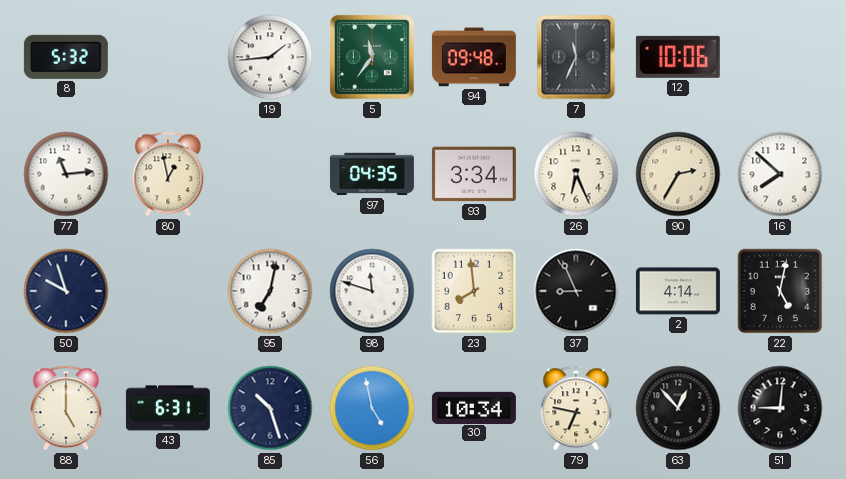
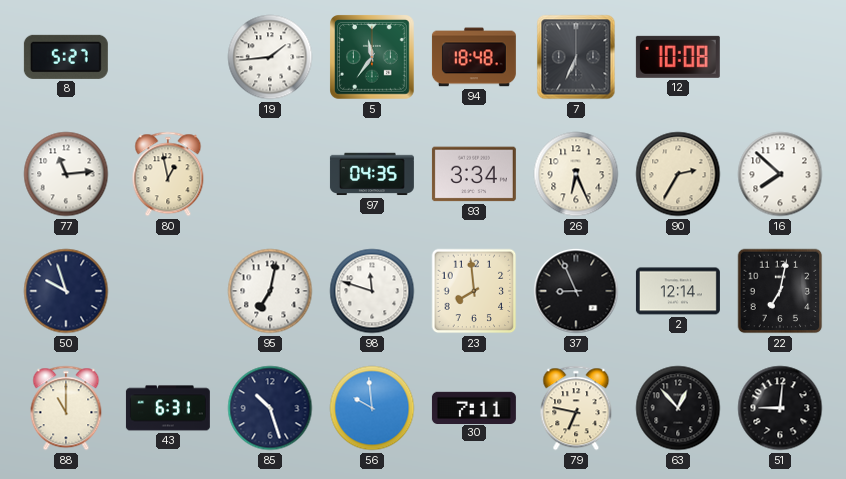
8: 5:32 -> 5:27
94: 09:48 -> 18:48
7: 11:34 -> 6:34
12: 10:06 -> 10:08
2: 4:14 -> 12:14
22: 5:02 -> 7:02
88: 5:00 -> 11:00
56: 4:58 -> 9:59
30: 10:34 -> 7:11
